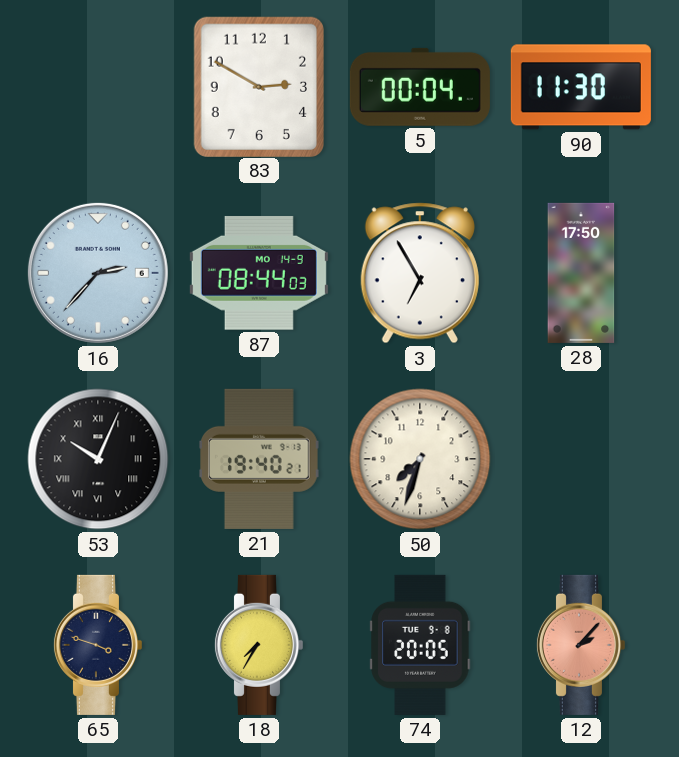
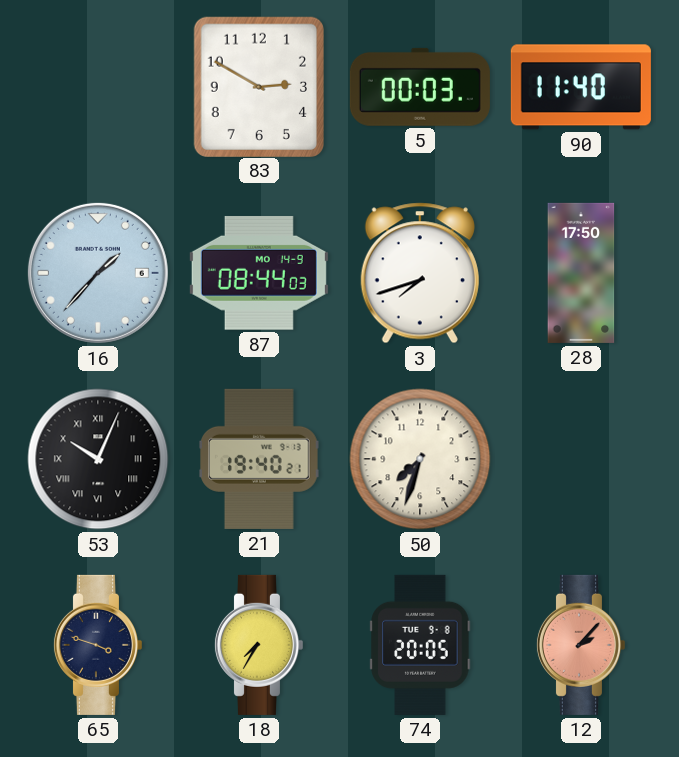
5: 00:04 -> 00:03
90: 11:30 -> 11:40
16: 2:37 -> 1:37
3: 6:55 -> 7:42
